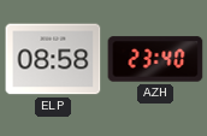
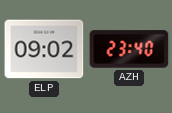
ELP: 08:58 -> 09:02
